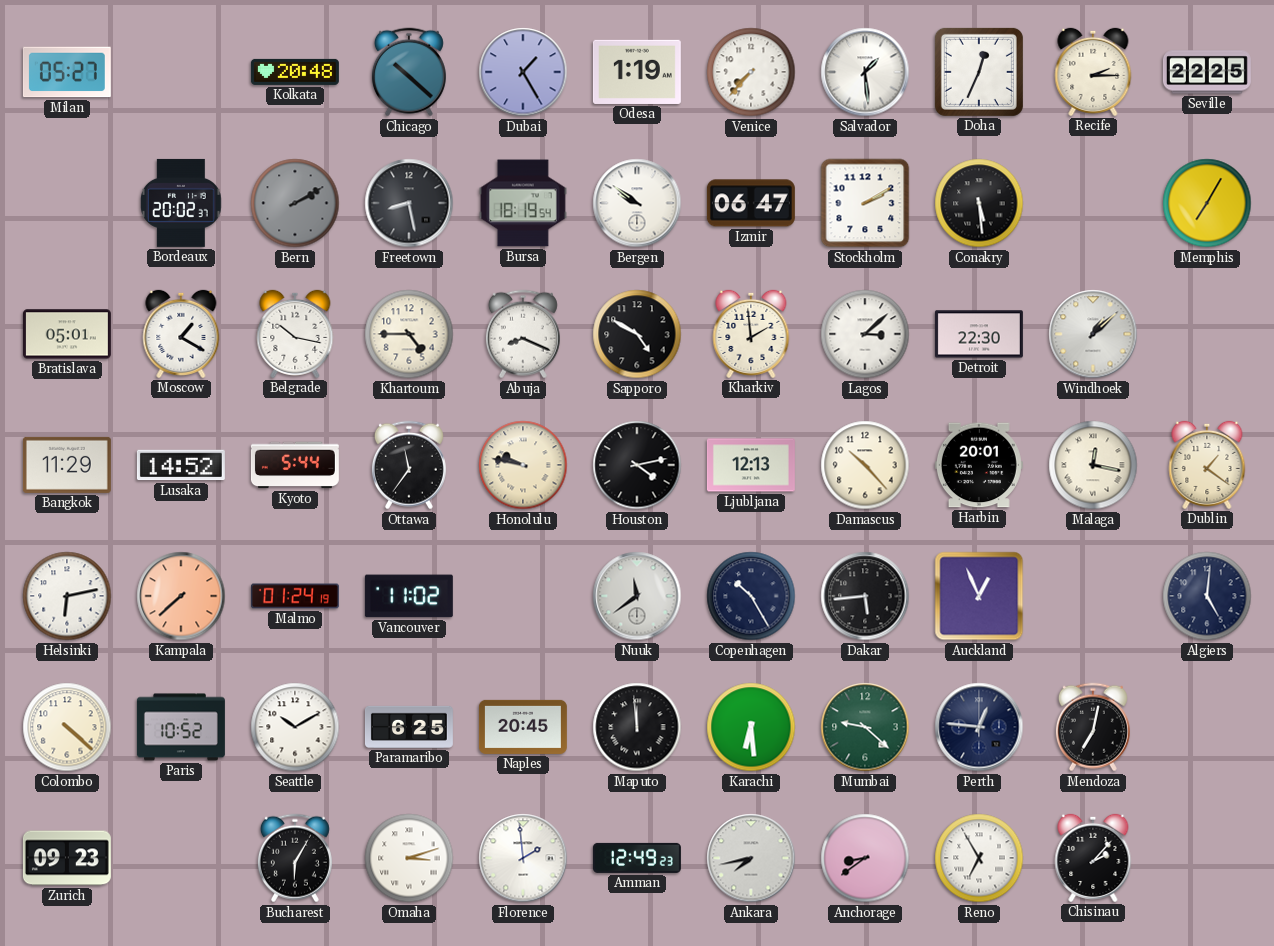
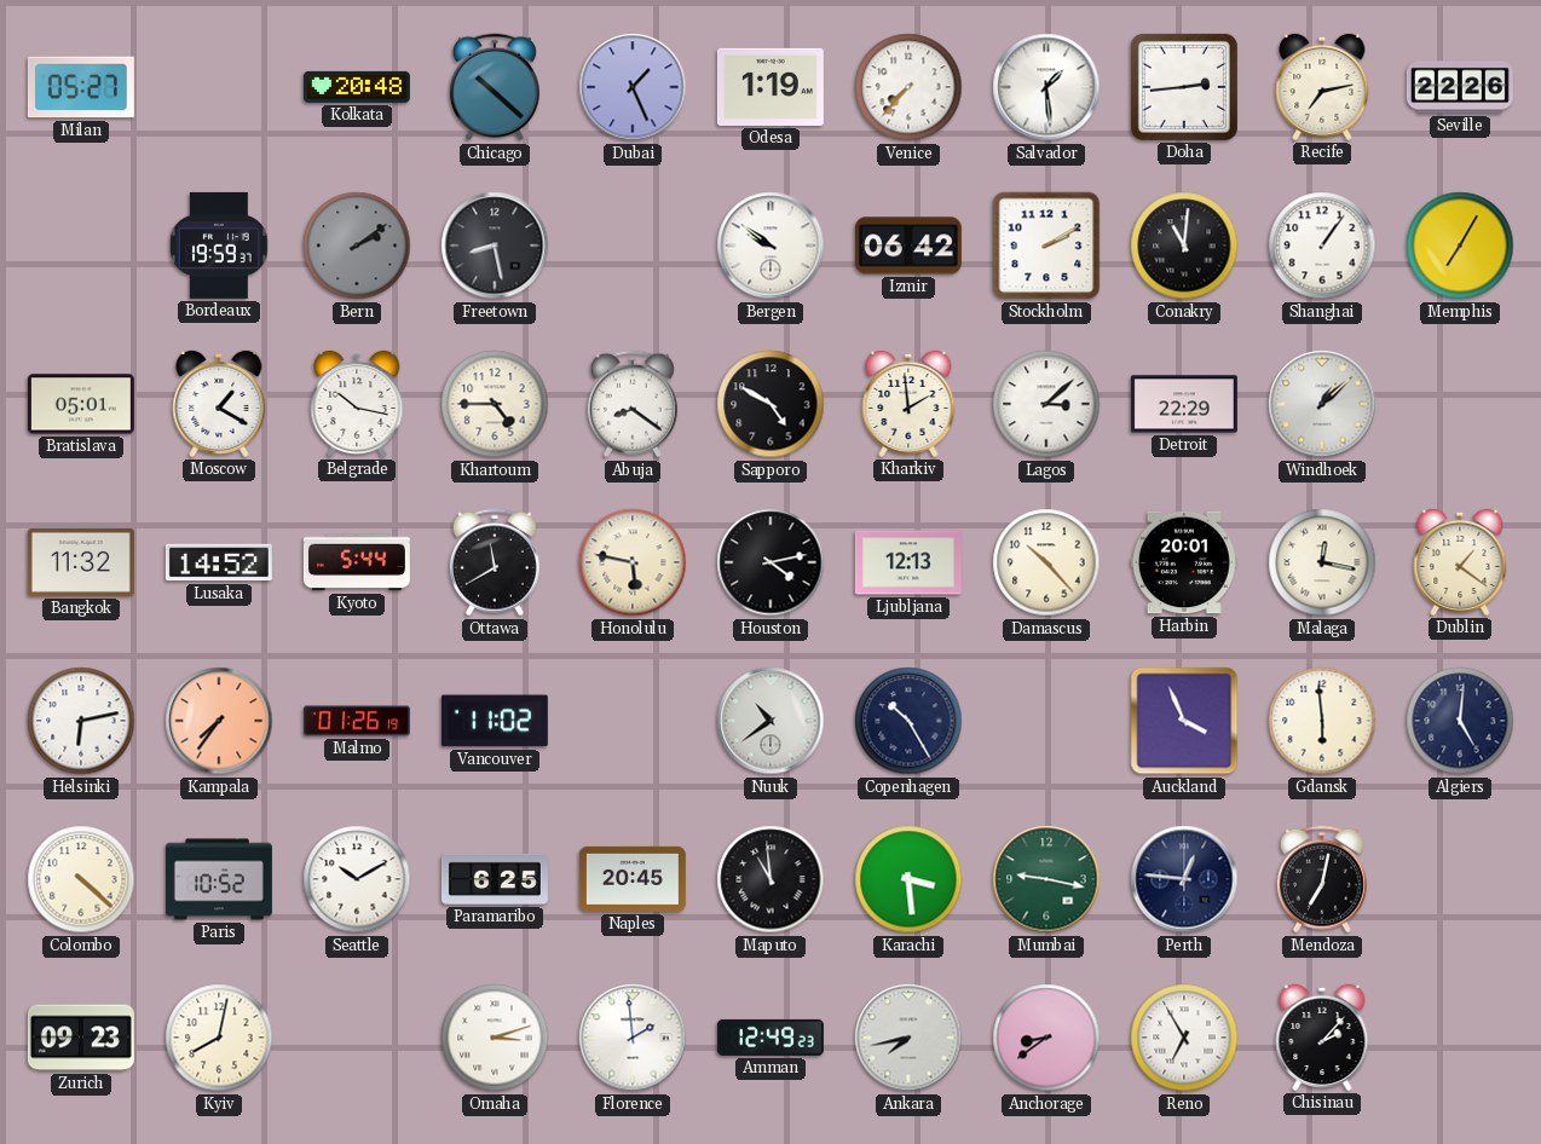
Dubai: 1:25 -> 1:26
Doha: 12:34 -> 2:44
Recife: 2:15 -> 7:13
Seville: 22:25 -> 22:26
Bordeaux: 20:02 -> 19:59
Bern: 2:10 -> 2:09
Bursa: 18:19 -> none
Izmir: 06:47 -> 06:42
Conakry: 5:29 -> 11:01
Shanghai: none -> 1:06
Abuja: 8:19 -> 8:21
Detroit: 22:30 -> 22:29
Bangkok: 11:29 -> 11:32
Ottawa: 11:36 -> 11:40
Honolulu: 9:47 -> 5:47
Kampala: 7:38 -> 7:36
Malmo: 01:24 -> 01:26
Nuuk: 11:39 -> 10:39
Dakar: 5:44 -> none
Auckland: 12:56 -> 3:56
Gdansk: none -> 5:59
Maputo: 11:59 -> 10:59
Karachi: 6:29 -> 3:29
Mumbai: 9:22 -> 9:17
Kyiv: none -> 8:02
Bucharest: 6:05 -> none
